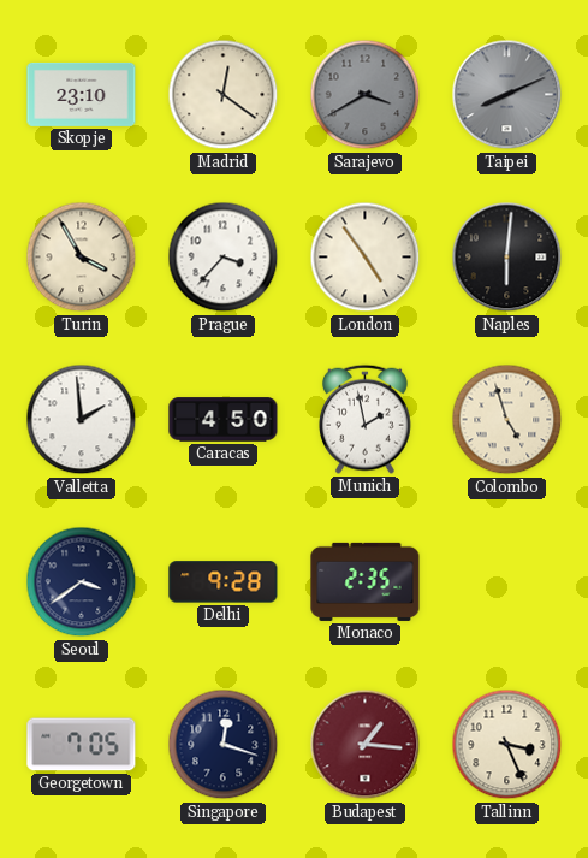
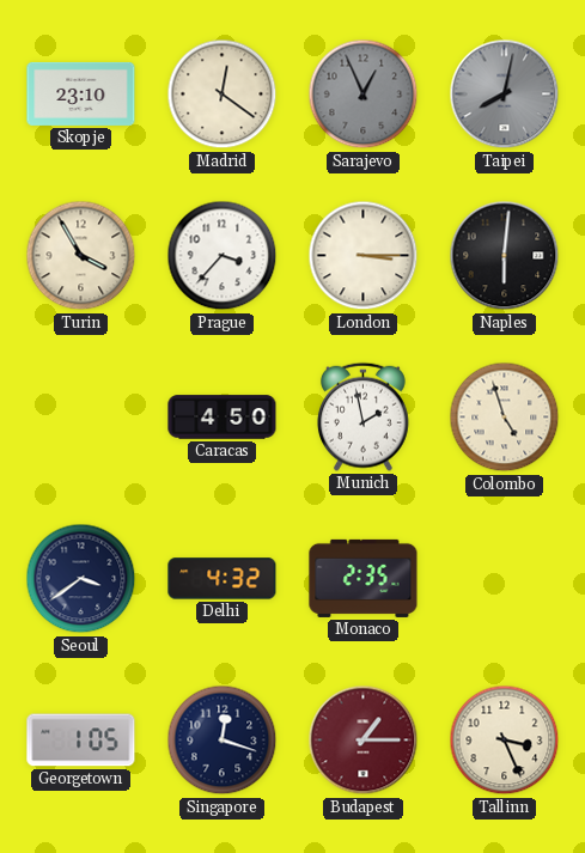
Sarajevo: 3:40 -> 12:56
Taipei: 8:11 -> 8:02
London: 4:54 -> 3:15
Valletta: 1:59 -> none
Delhi: 9:28 -> 4:32
Georgetown: 7:05 -> 1:05
Budapest: 1:16 -> 1:15
